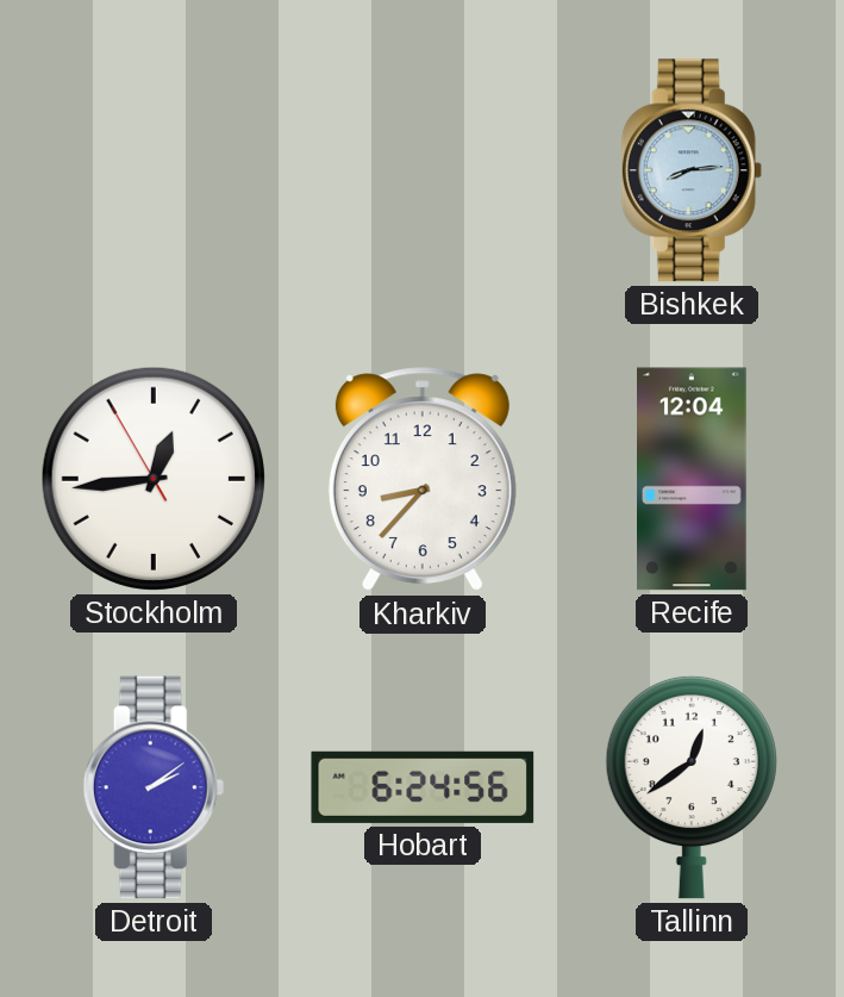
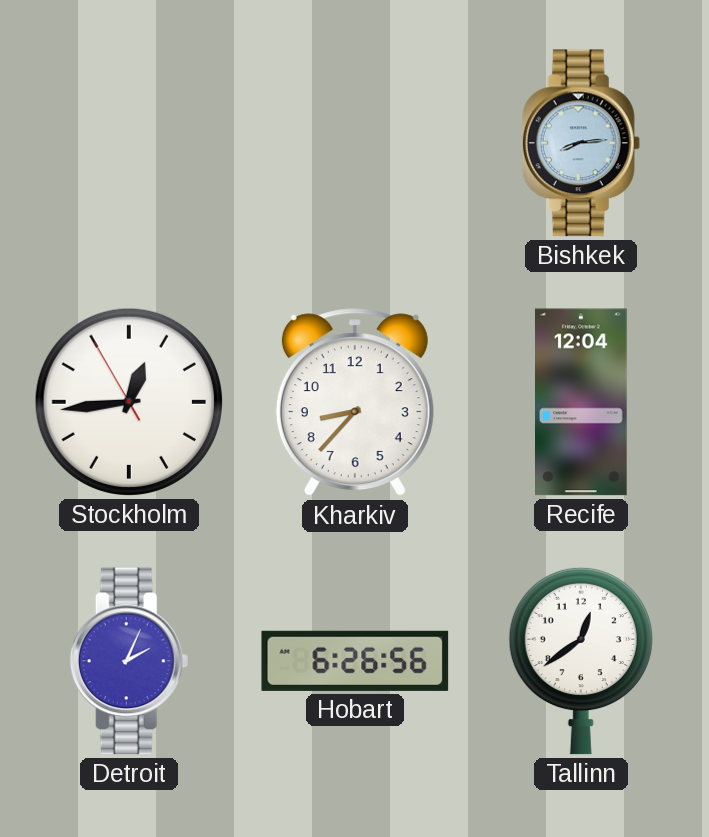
Detroit: 2:09 -> 2:04
Hobart: 6:24 -> 6:26
